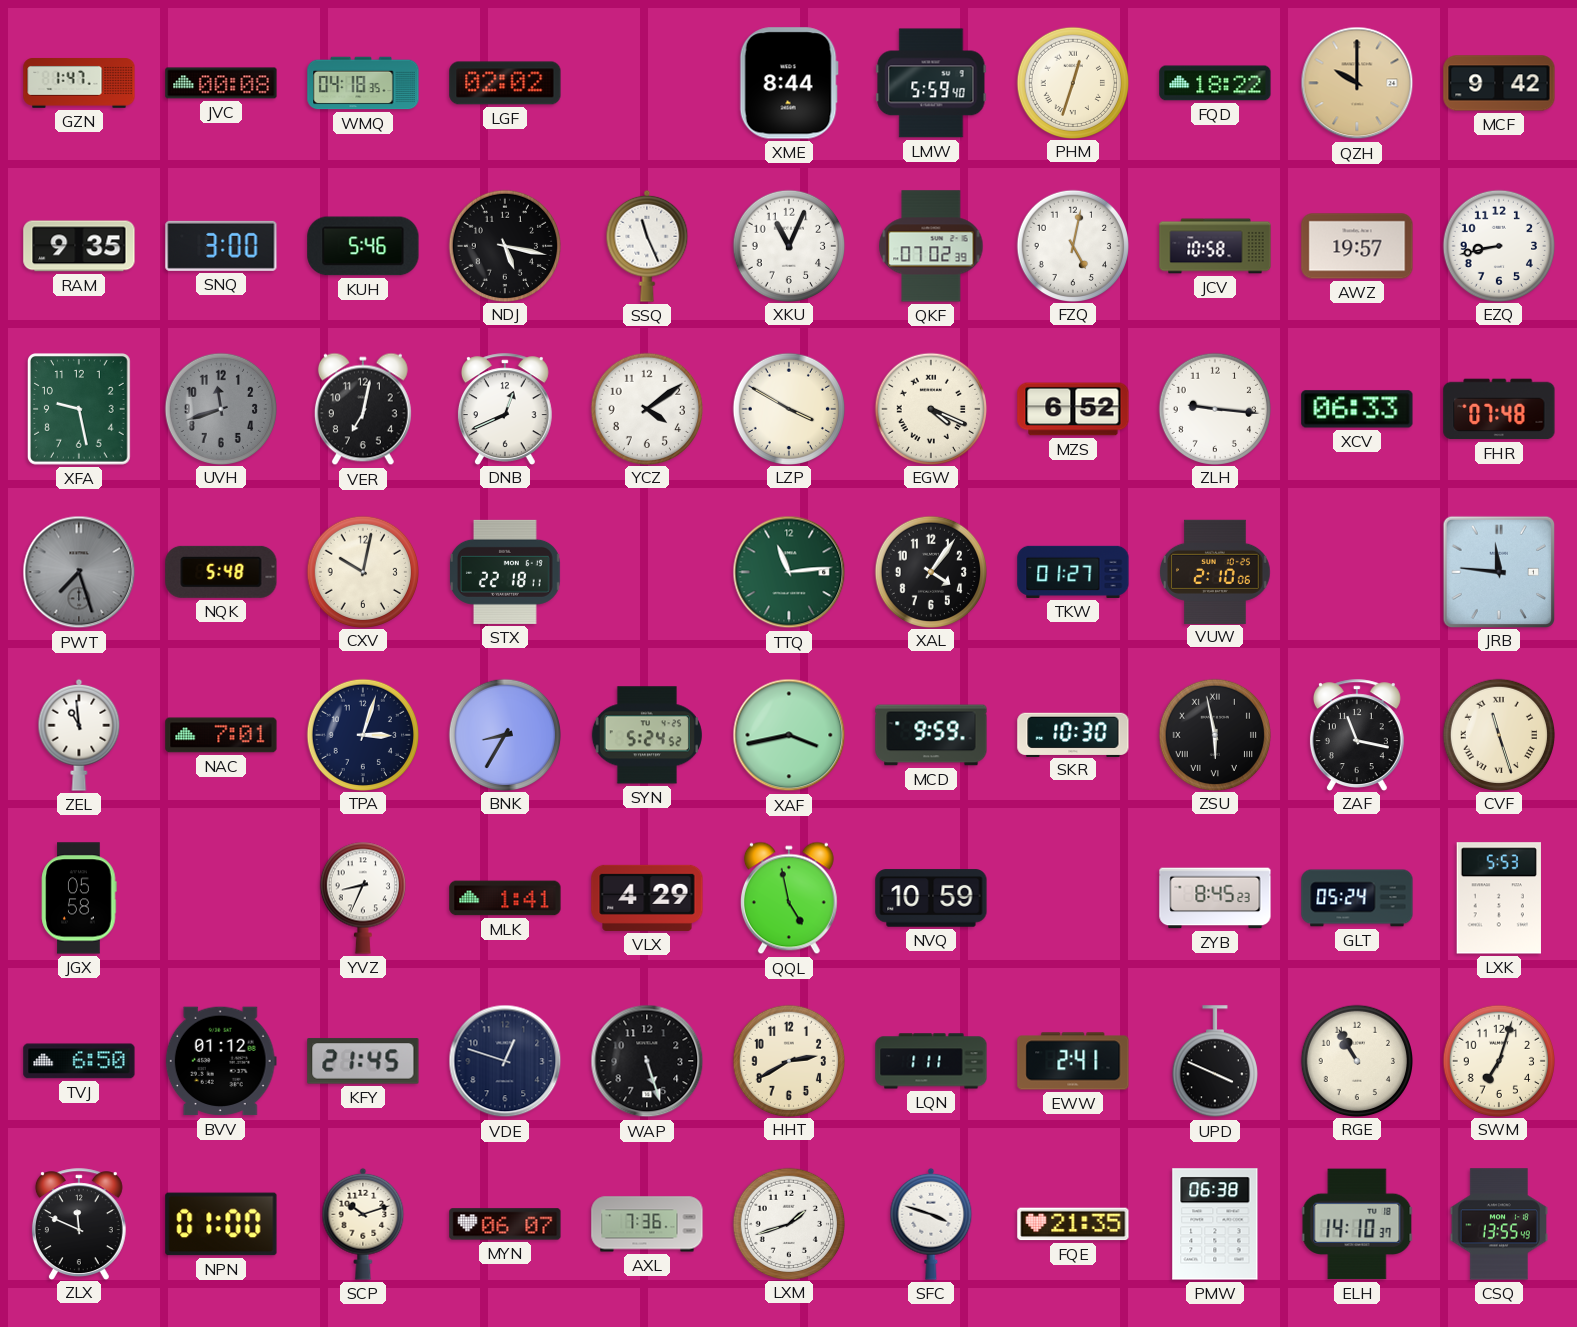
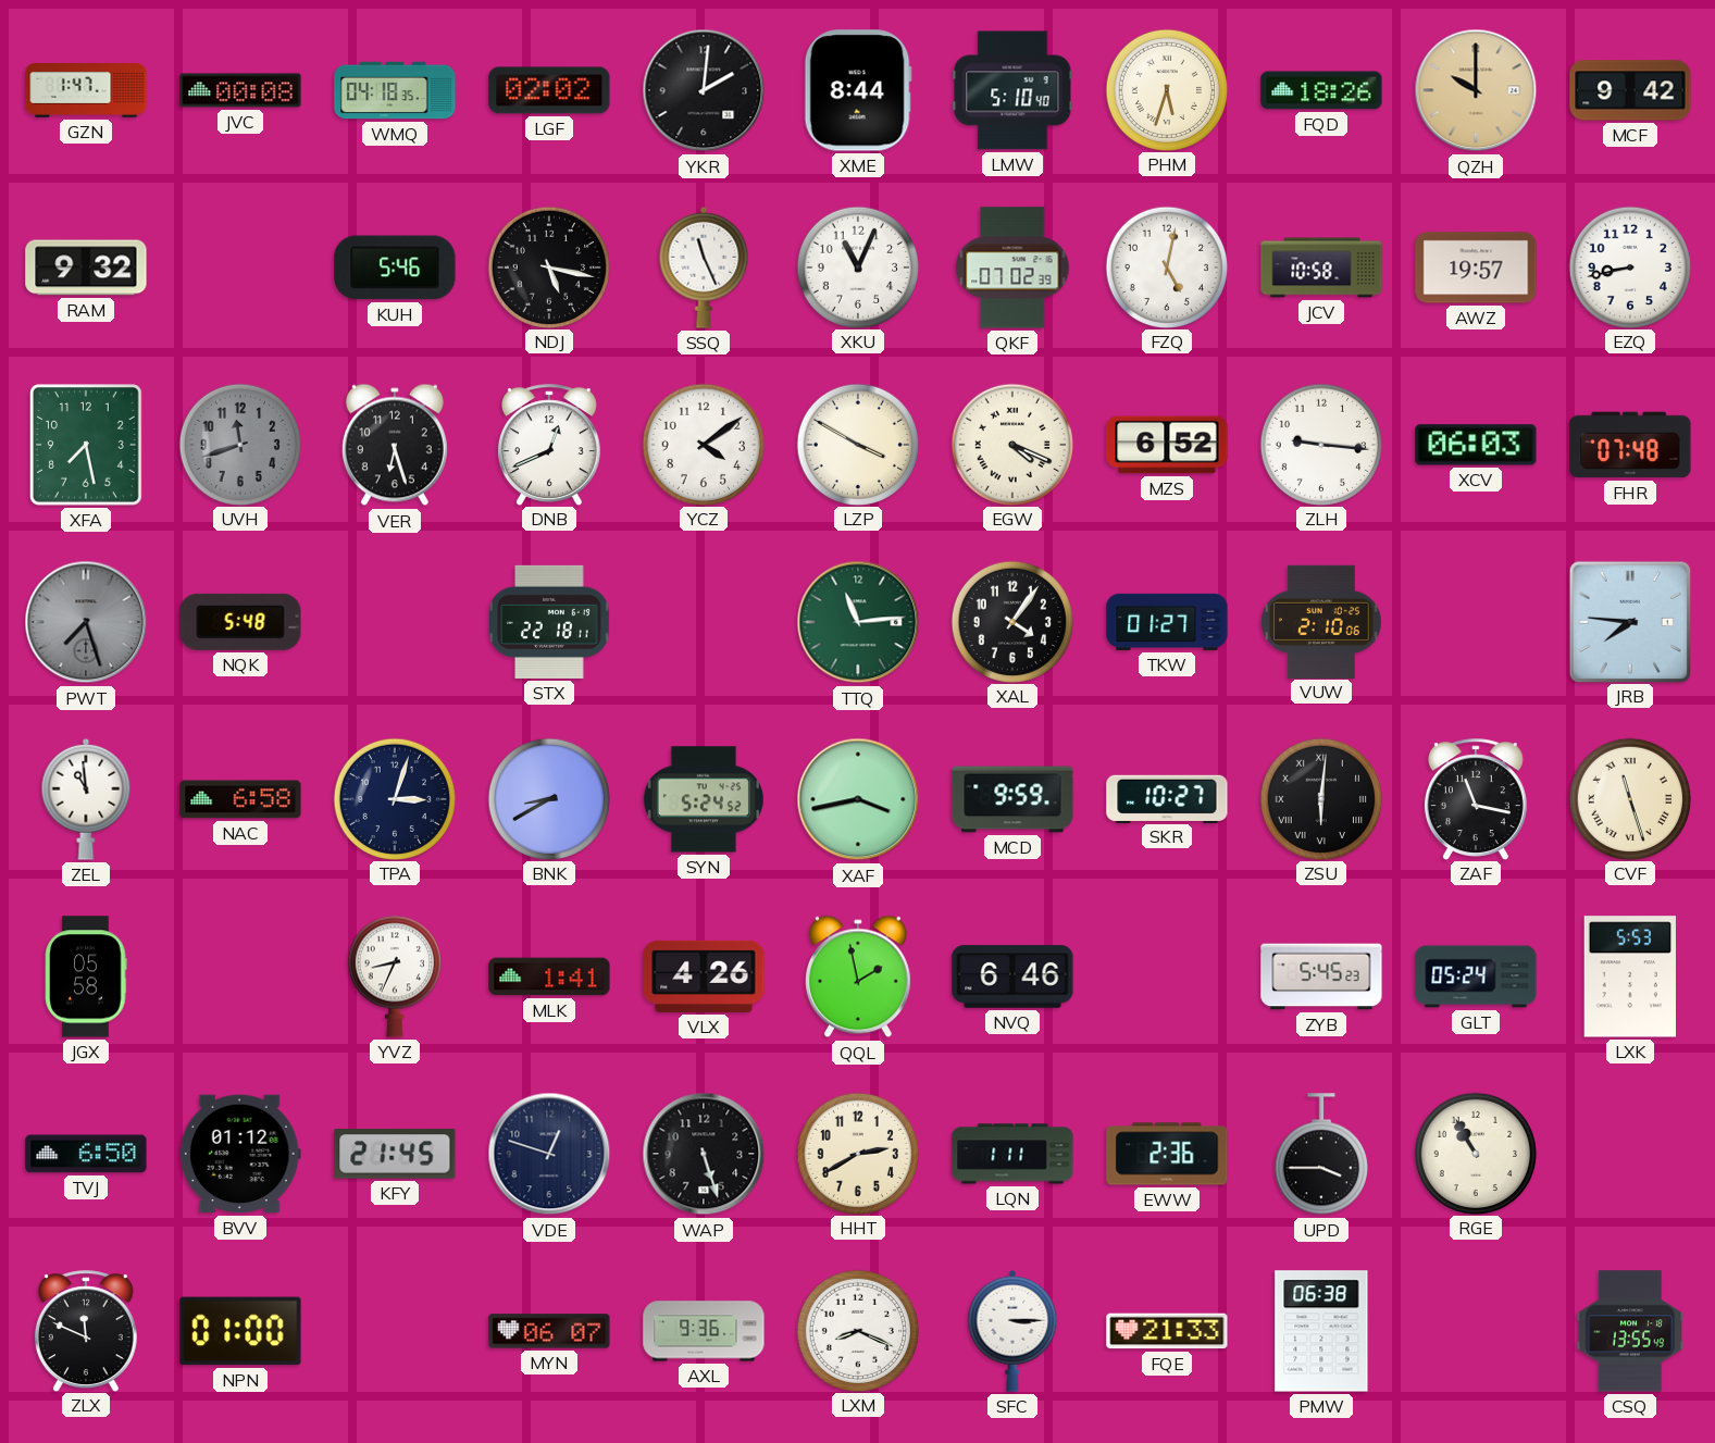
YKR: none -> 2:01
LMW: 5:59 -> 5:10
PHM: 12:33 -> 5:33
FQD: 18:22 -> 18:26
RAM: 9:35 -> 9:32
SNQ: 3:00 -> none
XFA: 9:28 -> 7:28
VER: 7:02 -> 6:27
XCV: 06:33 -> 06:03
CXV: 10:02 -> none
JRB: 11:46 -> 7:46
NAC: 7:01 -> 6:58
BNK: 8:35 -> 8:40
SKR: 10:30 -> 10:27
ZSU: 5:58 -> 6:01
VLX: 4:29 -> 4:26
QQL: 4:58 -> 1:58
NVQ: 10:59 -> 6:46
ZYB: 8:45 -> 5:45
EWW: 2:41 -> 2:36
UPD: 3:49 -> 3:45
SWM: 7:03 -> none
SCP: 10:12 -> none
AXL: 7:36 -> 9:36
LXM: 1:42 -> 8:19
SFC: 3:48 -> 3:15
FQE: 21:35 -> 21:33
ELH: 14:10 -> none
